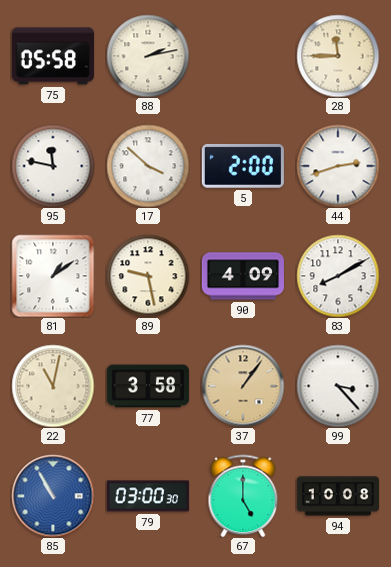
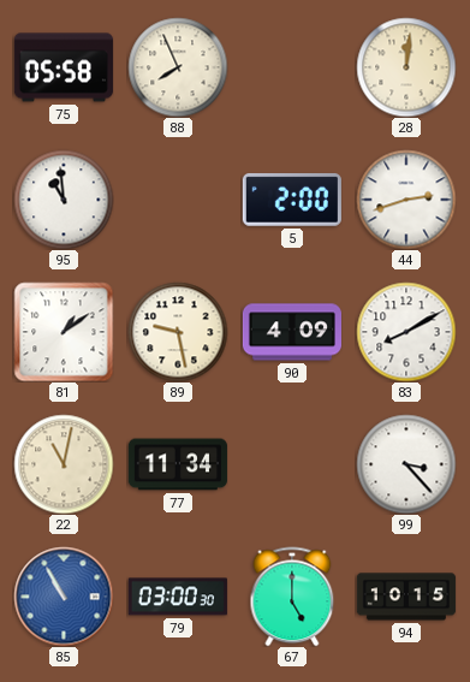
88: 2:13 -> 7:56
28: 11:45 -> 12:01
95: 11:47 -> 10:59
17: 3:52 -> none
77: 3:58 -> 11:34
37: 1:06 -> none
94: 10:08 -> 10:15
